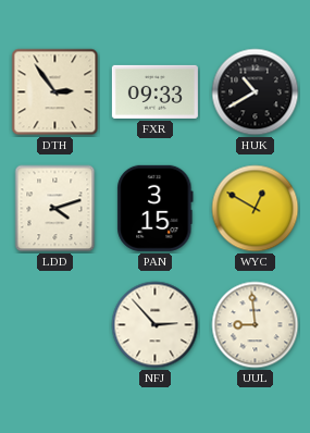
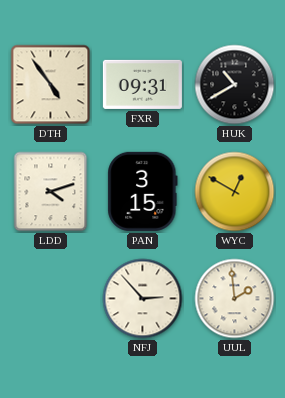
DTH: 2:54 -> 4:54
FXR: 09:33 -> 09:31
UUL: 8:59 -> 1:59
